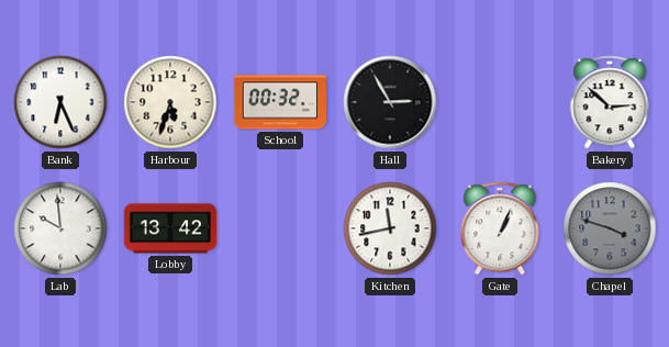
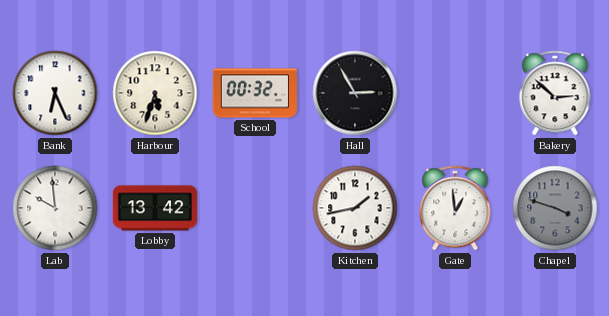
Kitchen: 11:43 -> 1:43
Gate: 1:04 -> 12:59
